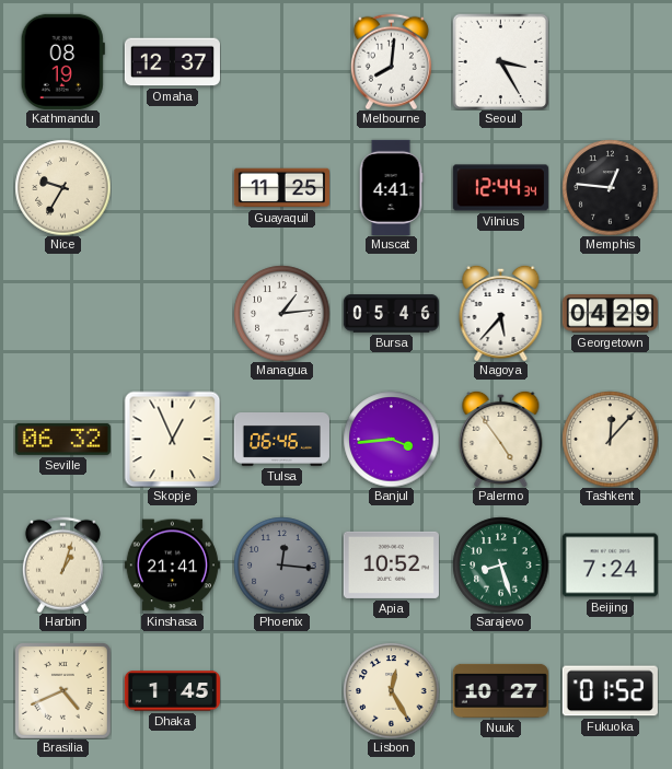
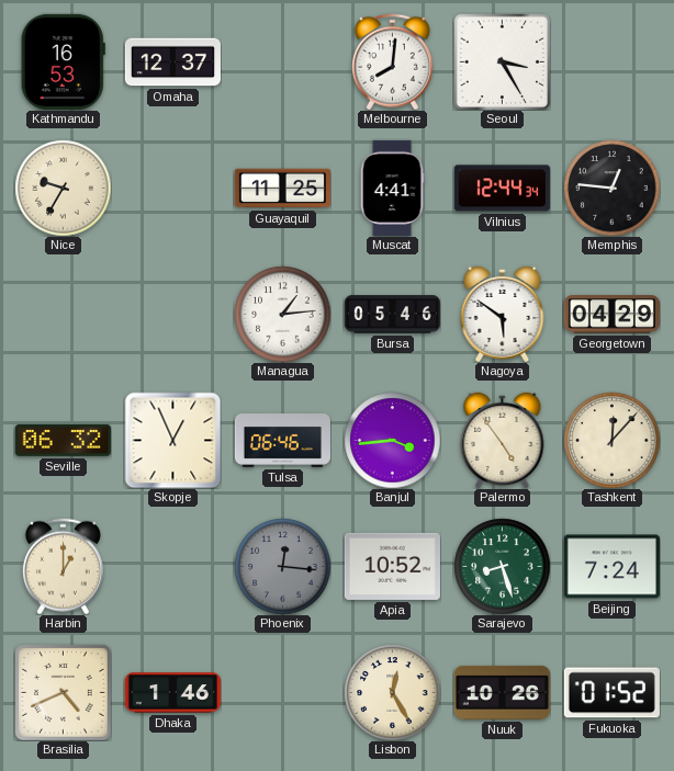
Kathmandu: 08:19 -> 16:53
Nagoya: 5:37 -> 5:51
Harbin: 1:03 -> 1:00
Kinshasa: 21:41 -> none
Dhaka: 1:45 -> 1:46
Nuuk: 10:27 -> 10:26
